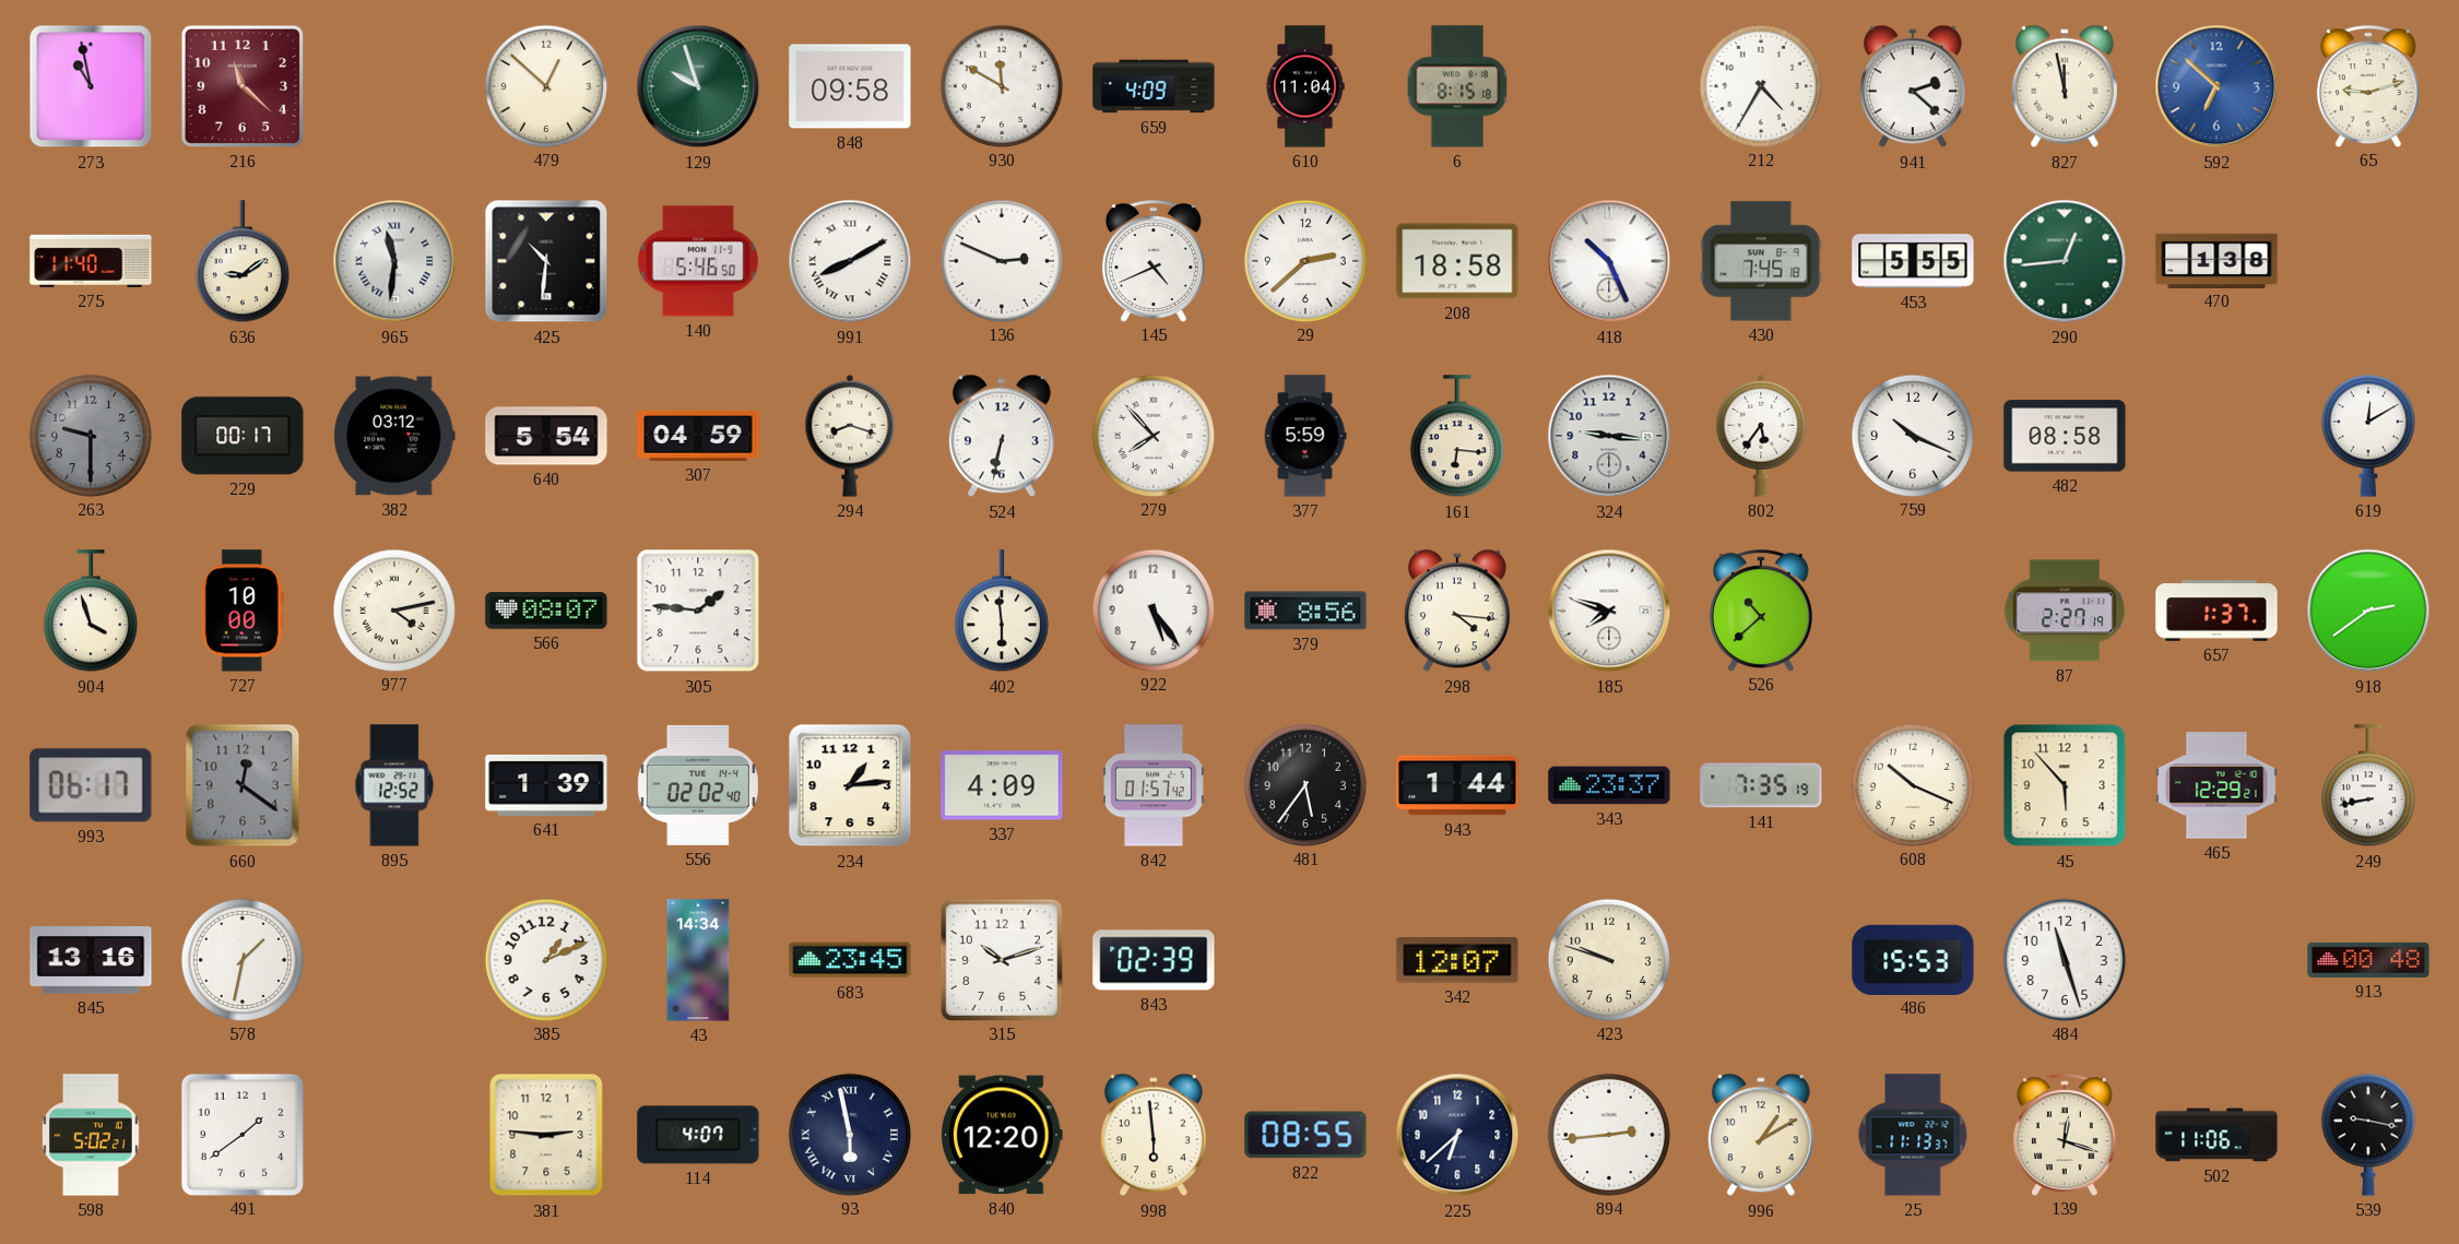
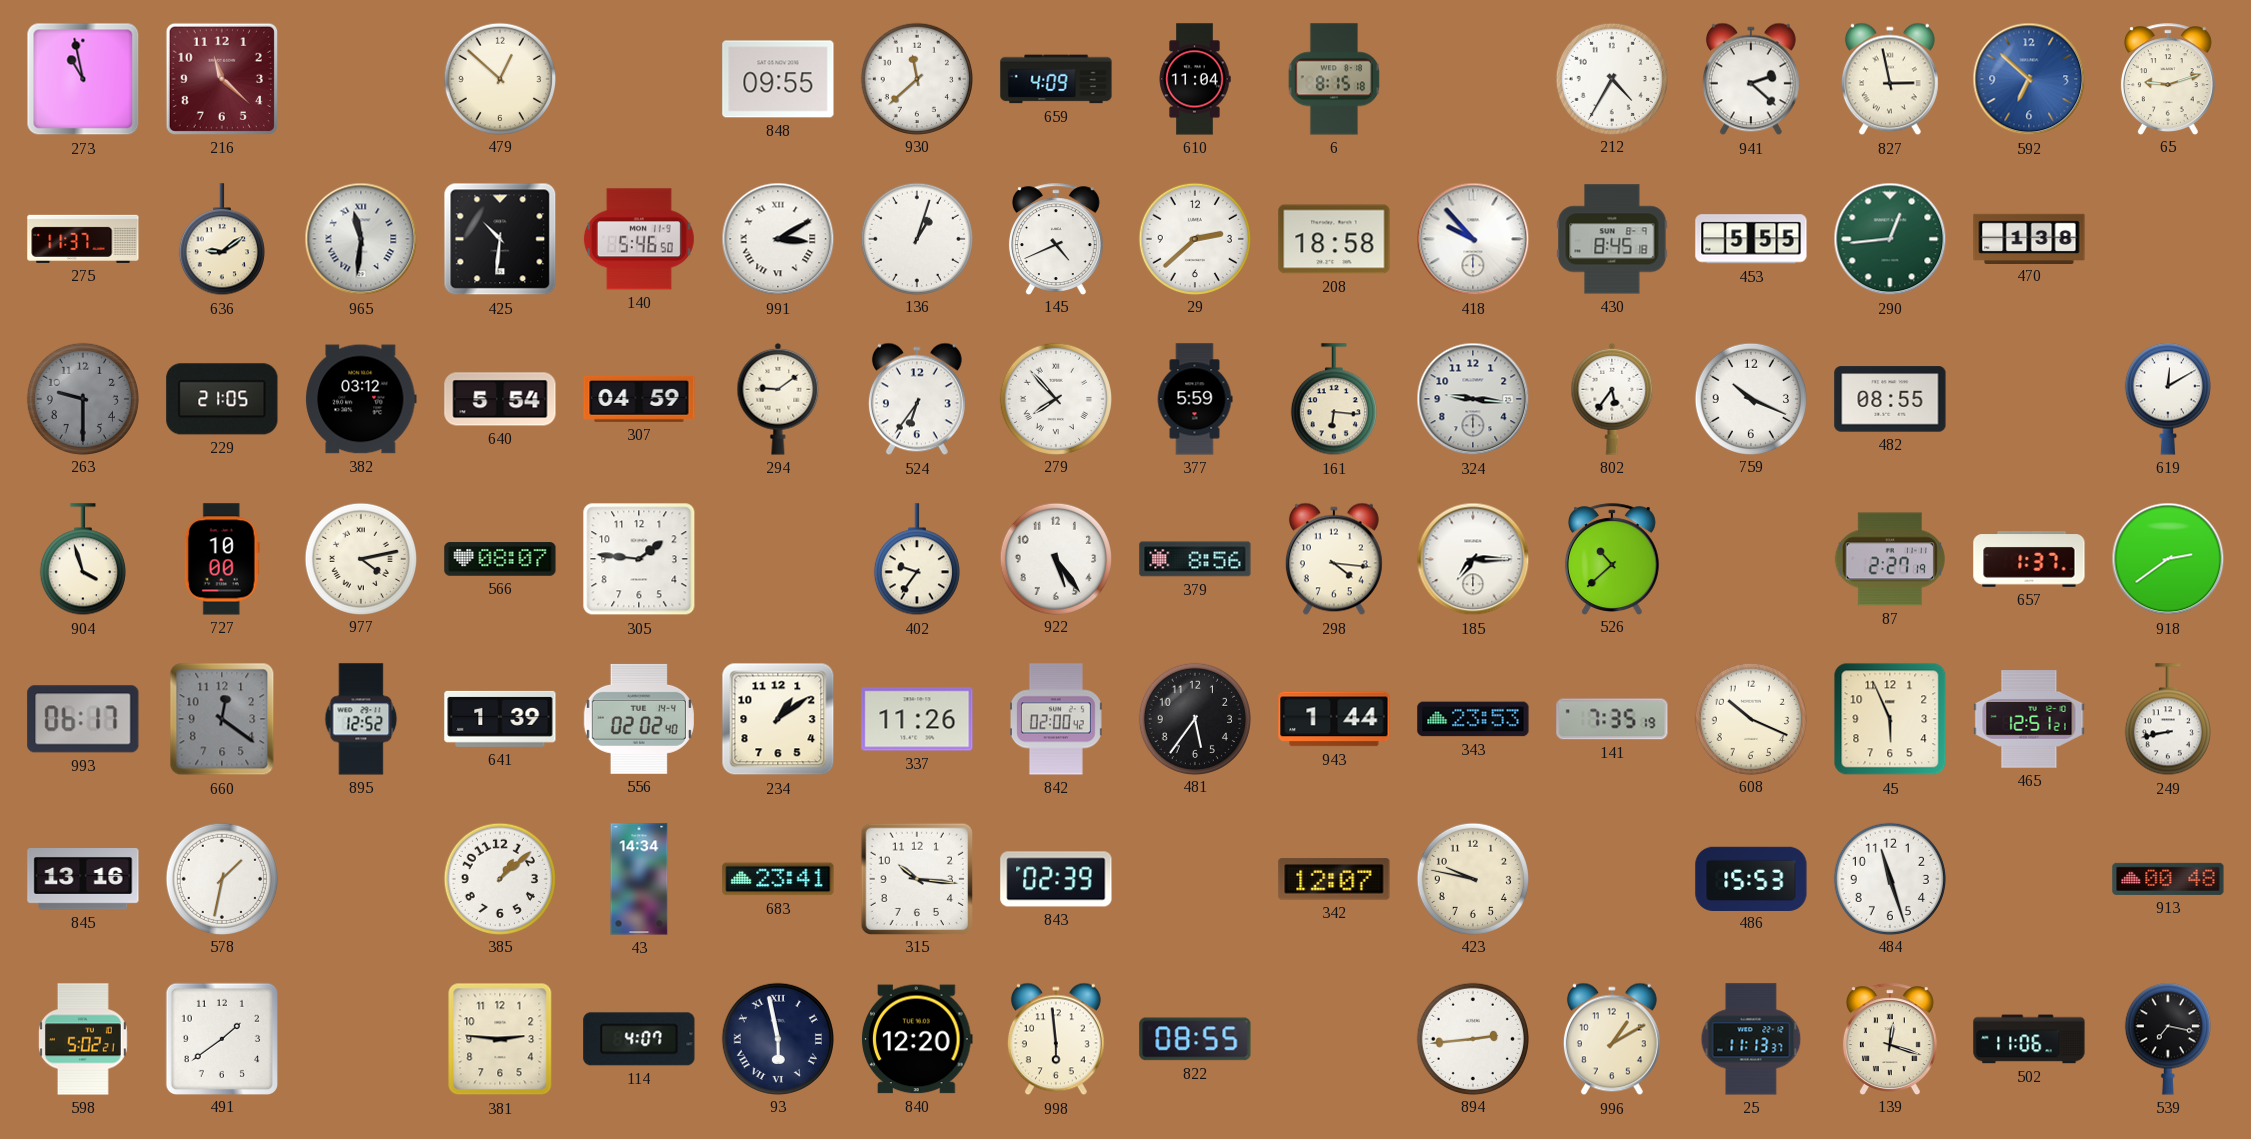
129: 9:57 -> none
848: 09:58 -> 09:55
930: 11:50 -> 11:38
827: 11:58 -> 2:58
275: 11:40 -> 11:37
991: 8:10 -> 3:10
136: 2:49 -> 1:03
418: 10:26 -> 9:53
430: 7:45 -> 8:45
229: 00:17 -> 21:05
294: 8:18 -> 9:09
524: 6:32 -> 6:36
482: 08:58 -> 08:55
402: 5:59 -> 9:36
185: 7:48 -> 7:15
234: 1:14 -> 1:09
337: 4:09 -> 11:26
842: 01:57 -> 02:00
343: 23:37 -> 23:53
45: 5:53 -> 5:56
465: 12:29 -> 12:51
385: 1:11 -> 1:08
683: 23:45 -> 23:41
315: 10:12 -> 10:16
423: 9:48 -> 9:47
225: 6:38 -> none
539: 9:17 -> 7:17
